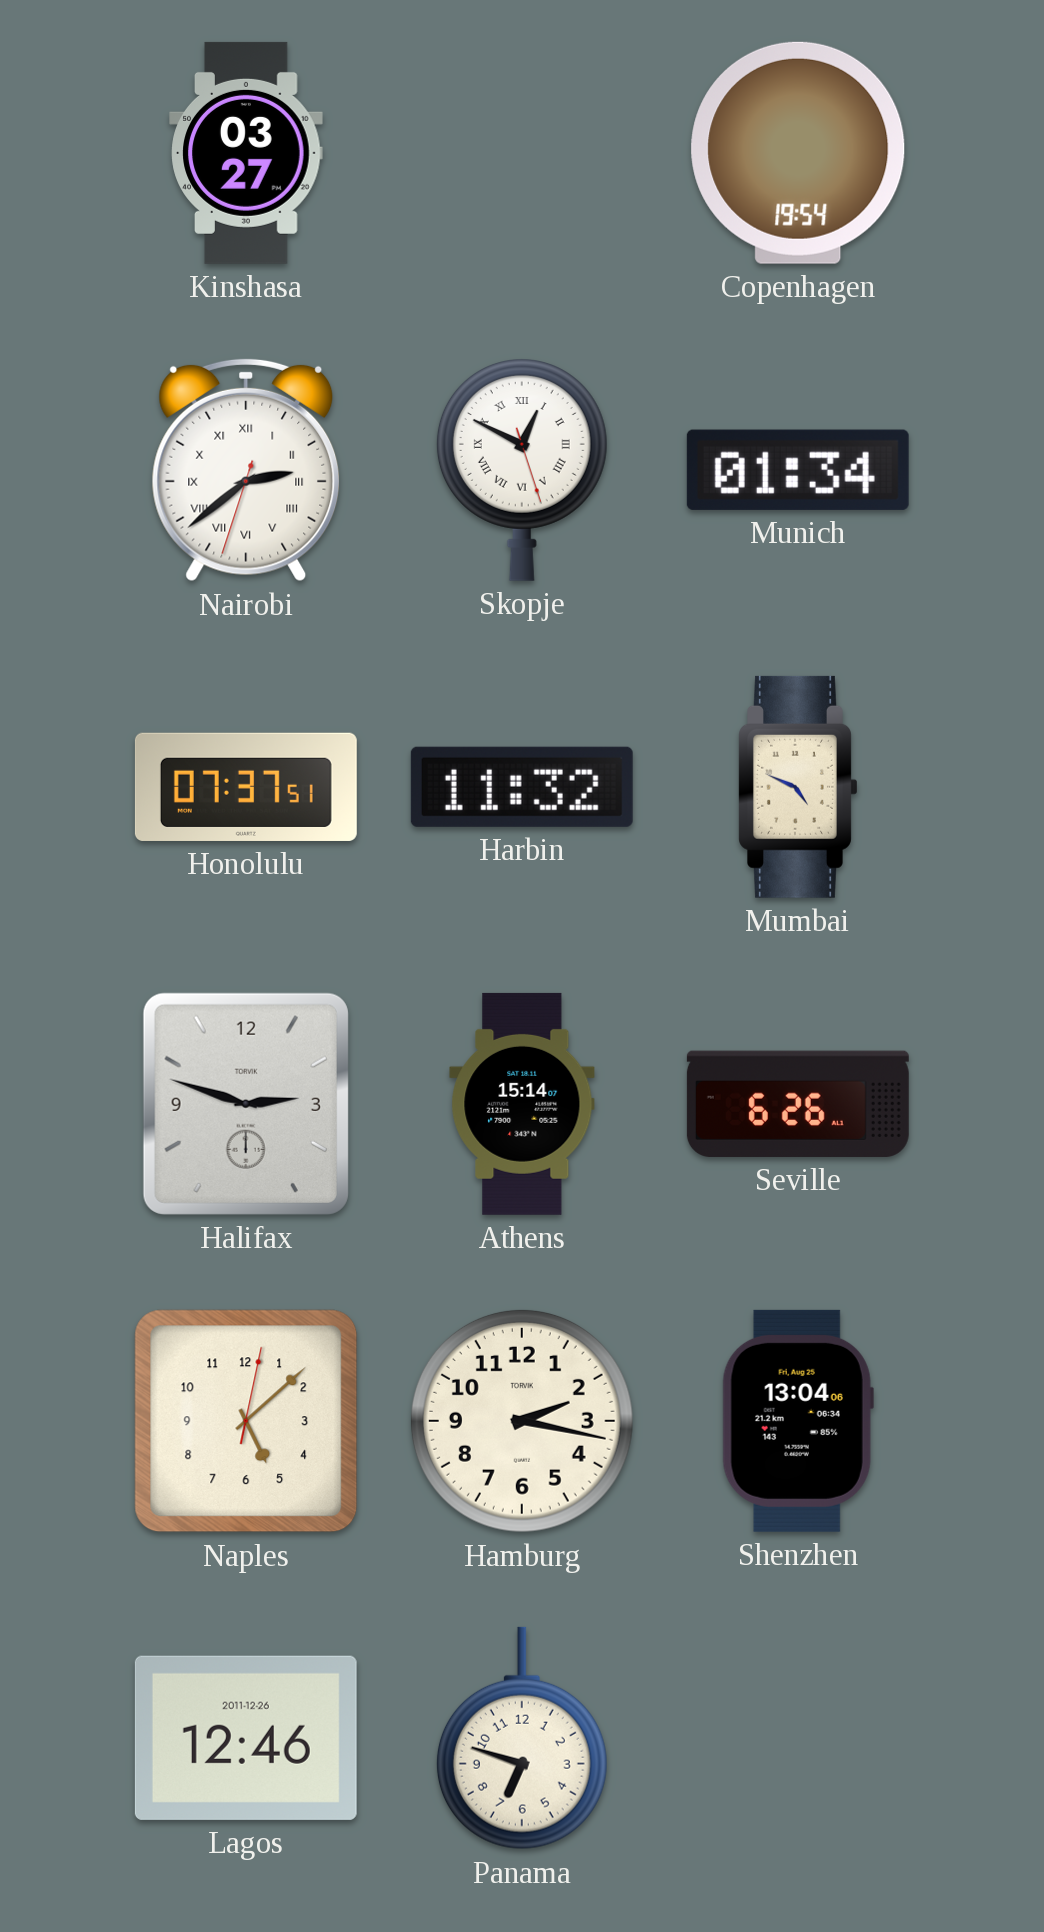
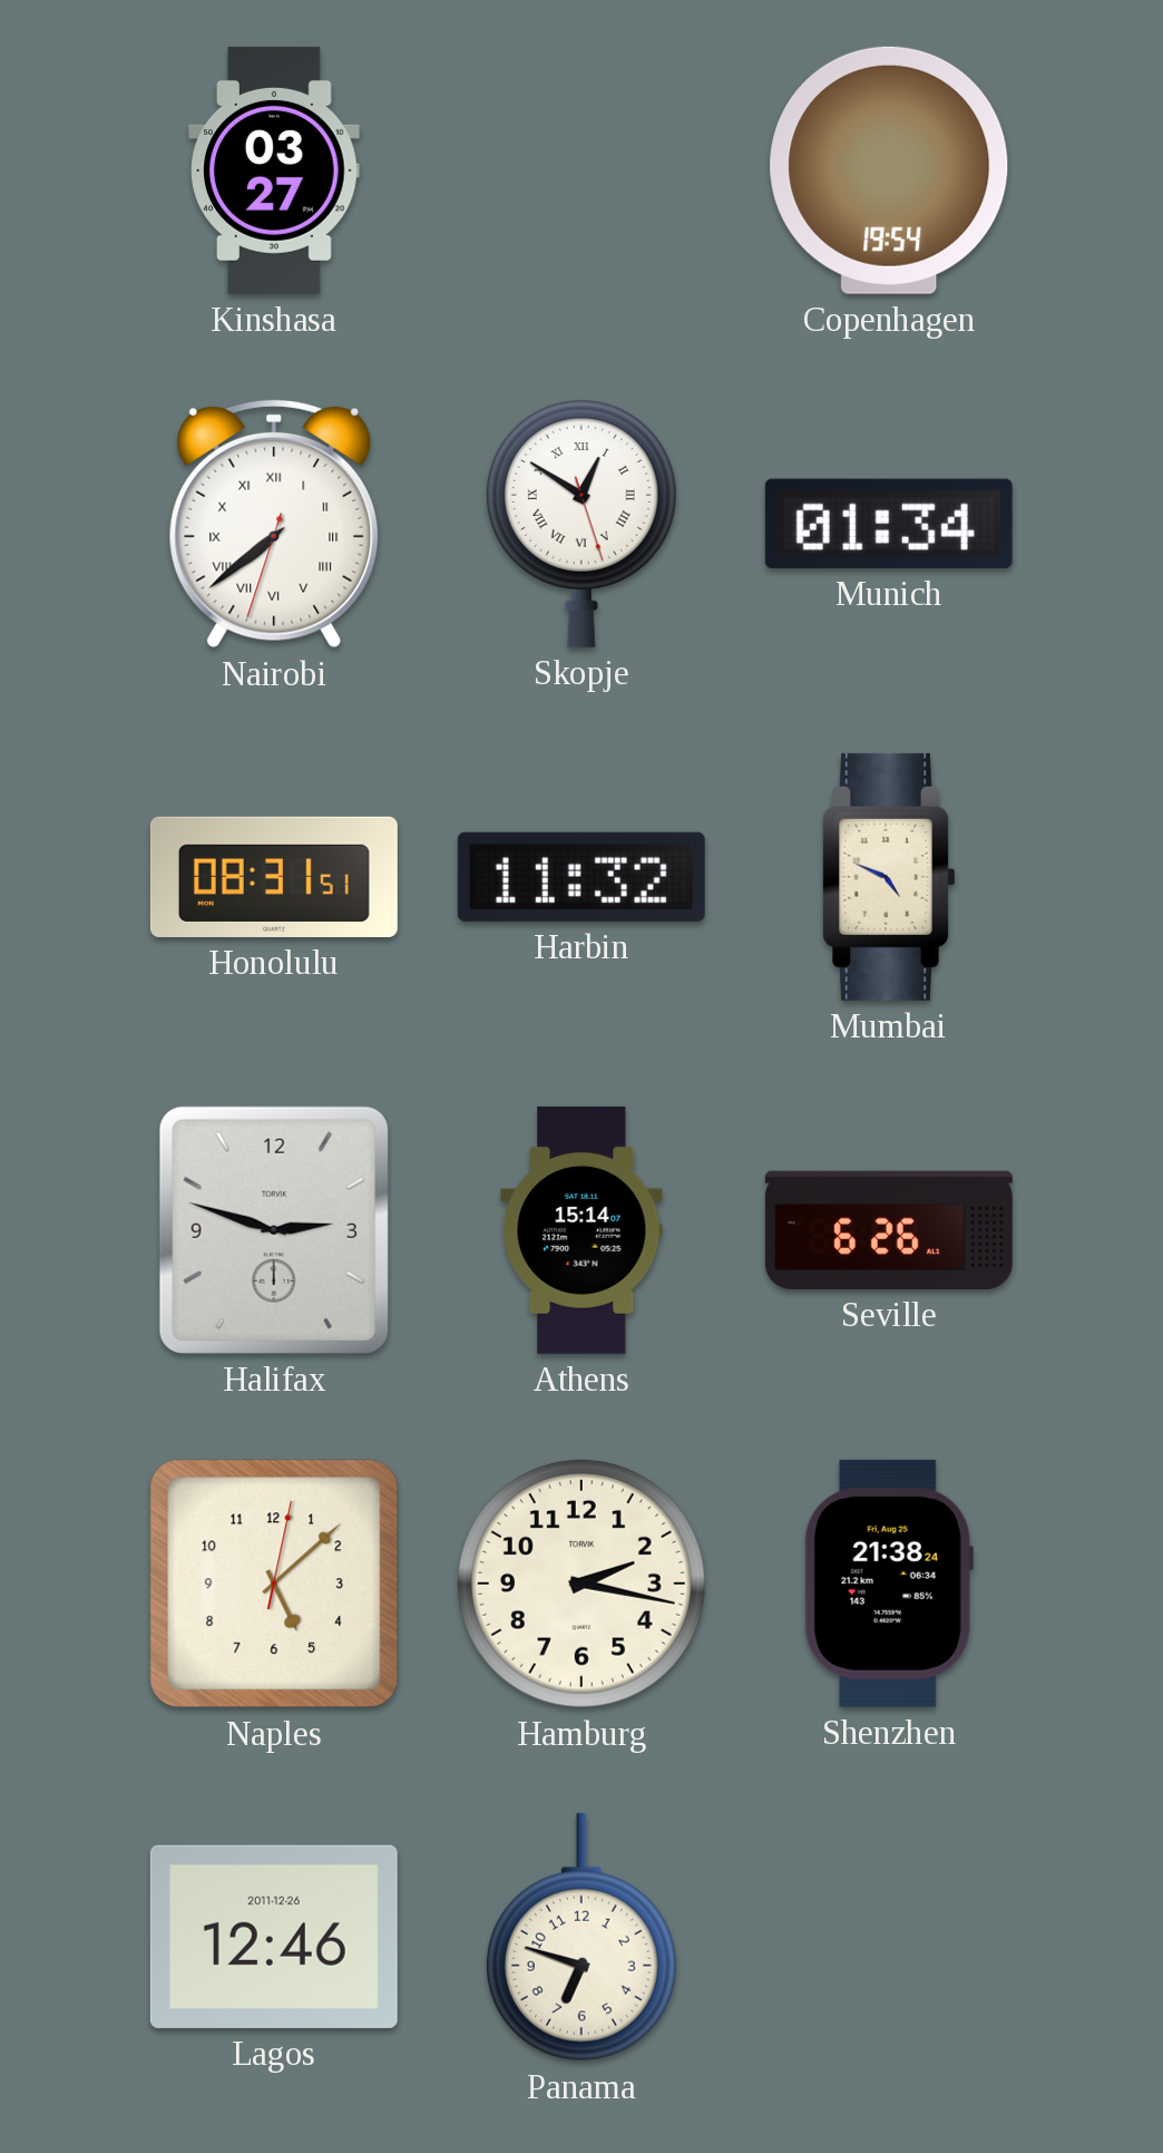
Nairobi: 2:38 -> 7:38
Skopje: 12:49 -> 12:50
Honolulu: 07:37 -> 08:31
Shenzhen: 13:04 -> 21:38
